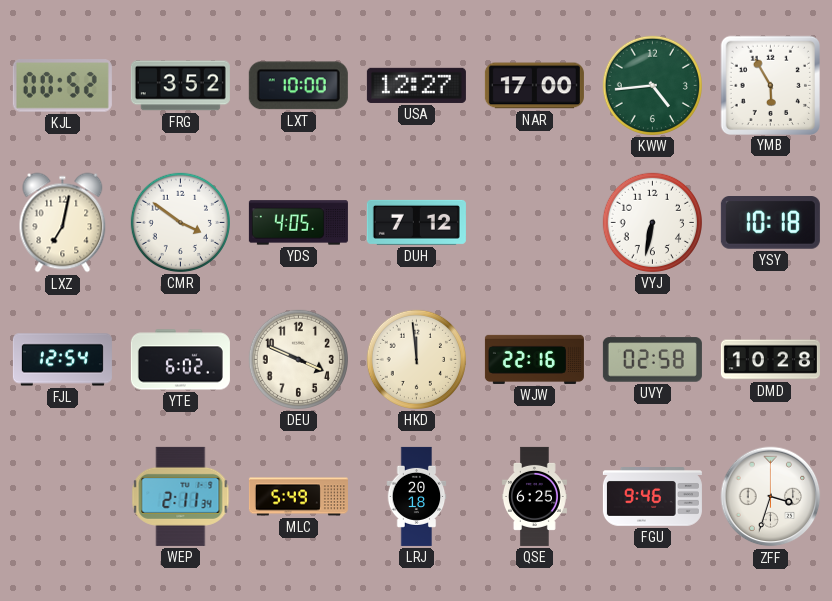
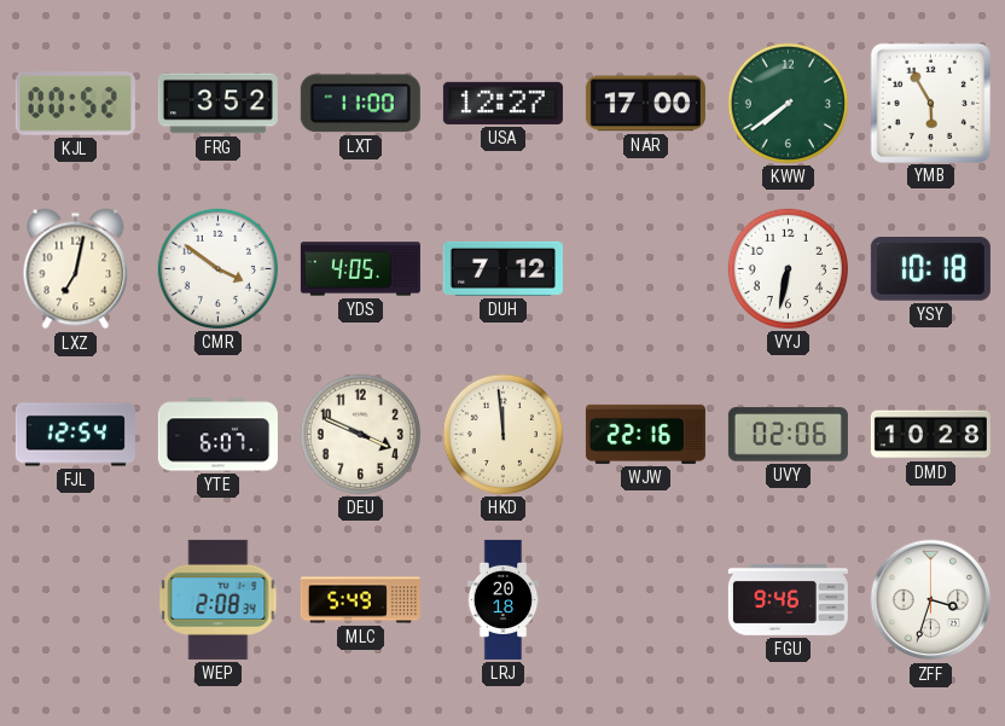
LXT: 10:00 -> 11:00
KWW: 4:44 -> 7:39
YTE: 6:02 -> 6:07
UVY: 02:58 -> 02:06
WEP: 2:11 -> 2:08
QSE: 6:25 -> none
